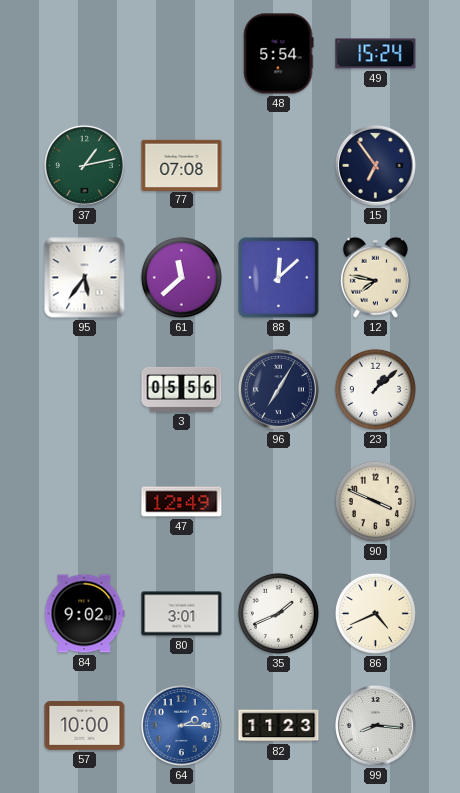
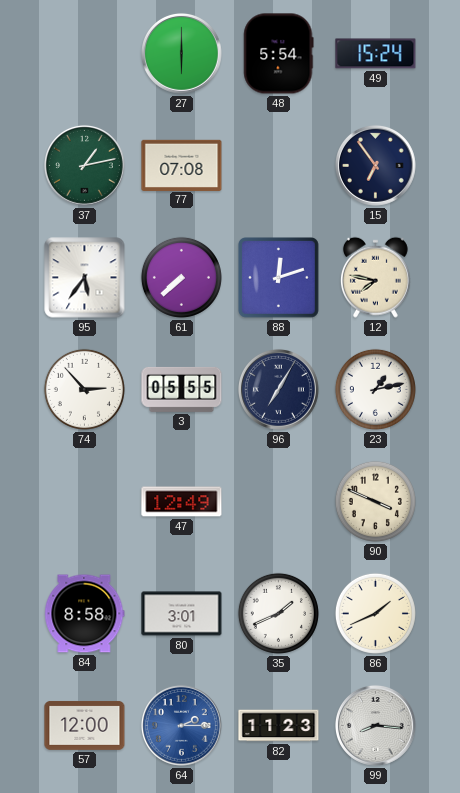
27: none -> 6:00
61: 11:38 -> 7:38
88: 12:08 -> 12:12
74: none -> 2:53
3: 05:56 -> 05:55
23: 1:08 -> 1:13
84: 9:02 -> 8:58
86: 4:41 -> 1:41
57: 10:00 -> 12:00
